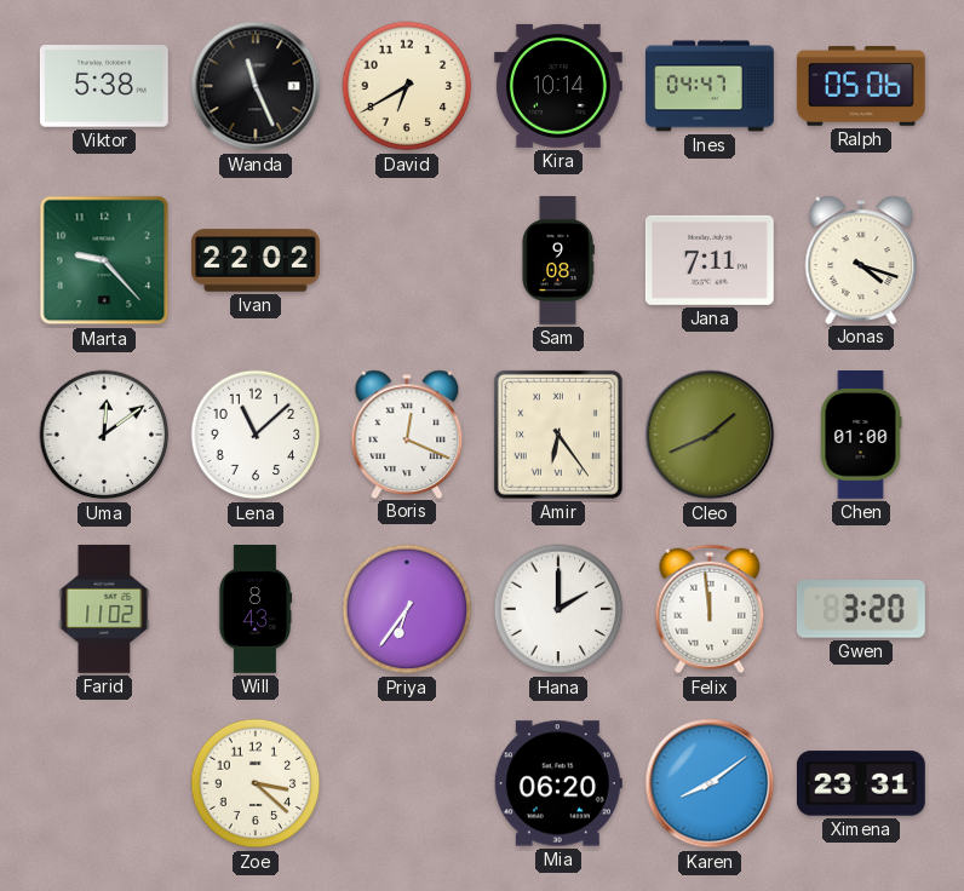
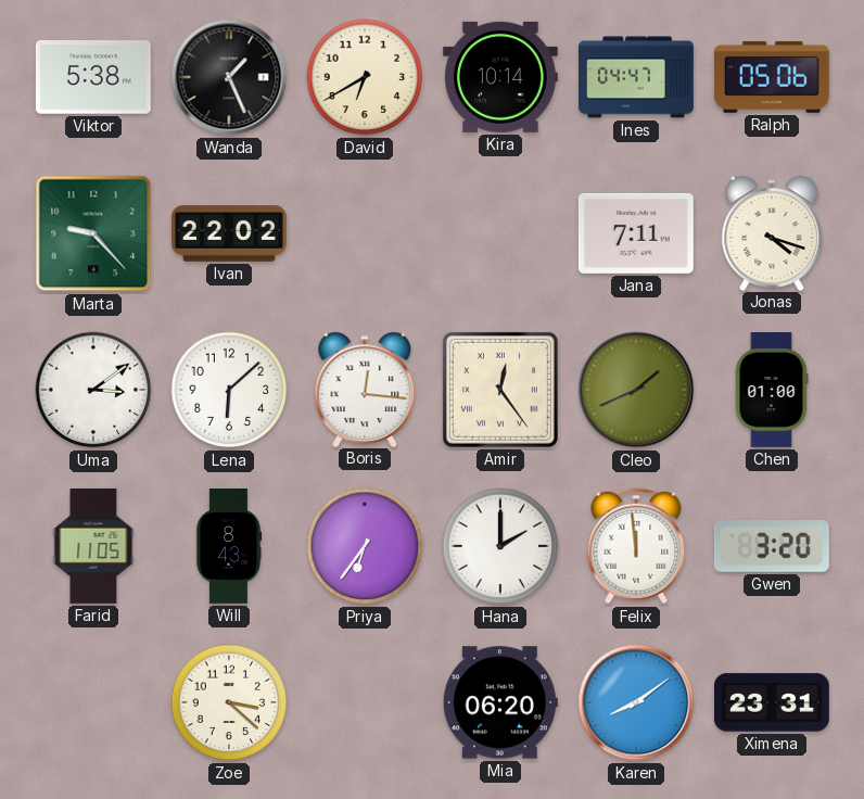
Wanda: 11:26 -> 1:26
Sam: 9:08 -> none
Uma: 12:09 -> 3:09
Lena: 11:08 -> 6:08
Boris: 12:19 -> 12:16
Amir: 6:24 -> 12:24
Farid: 11:02 -> 11:05
